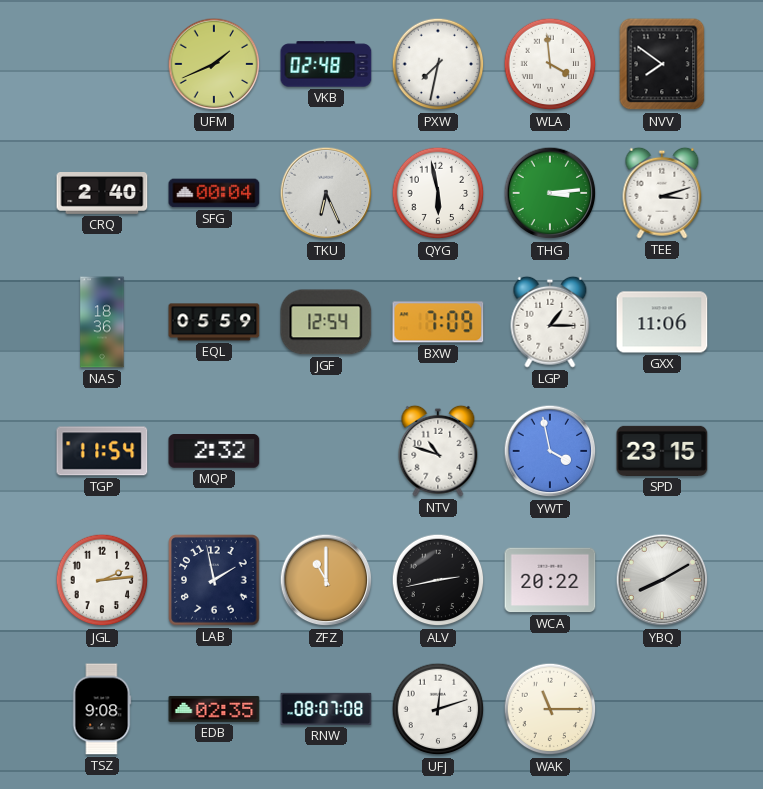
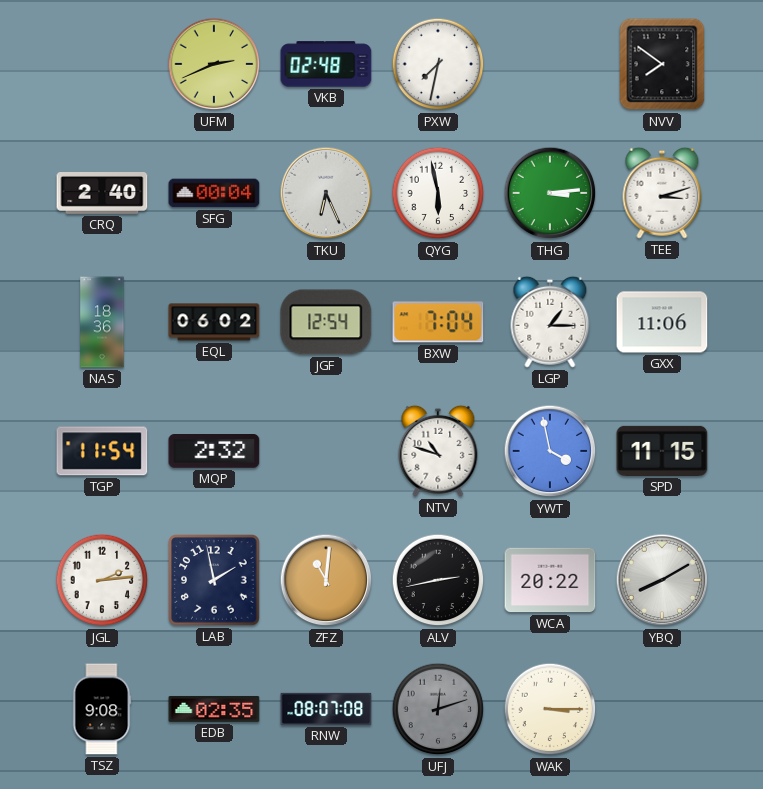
UFM: 1:41 -> 2:41
WLA: 3:59 -> none
EQL: 05:59 -> 06:02
BXW: 7:09 -> 7:04
SPD: 23:15 -> 11:15
ZFZ: 11:00 -> 11:01
UFJ dial: white -> grey
WAK: 11:15 -> 3:15
